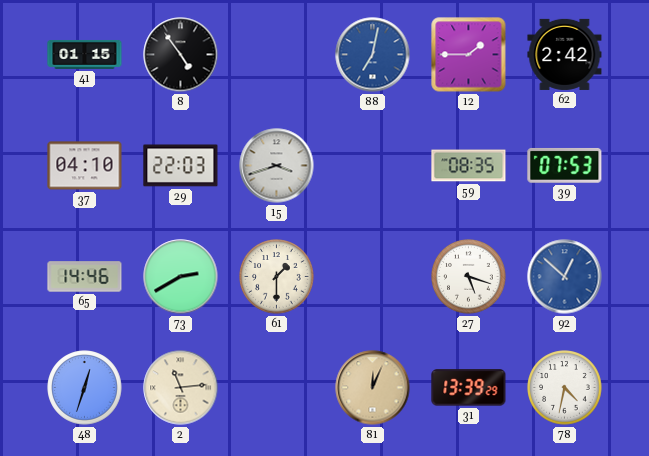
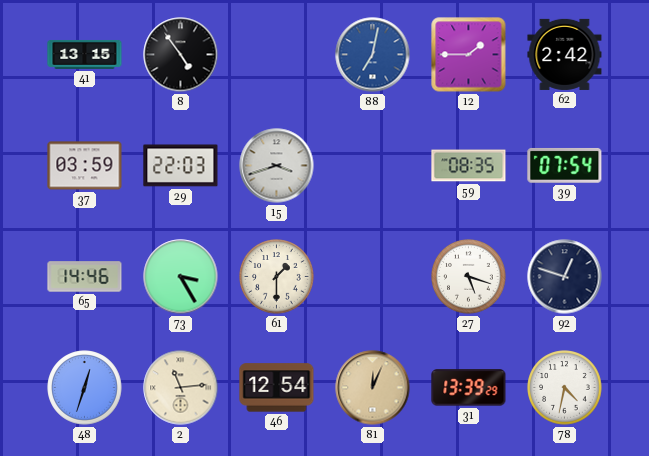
41: 01:15 -> 13:15
37: 04:10 -> 03:59
39: 07:53 -> 07:54
73: 2:40 -> 3:25
92: 12:52 -> 12:48
92 dial: blue -> navy
46: none -> 12:54
